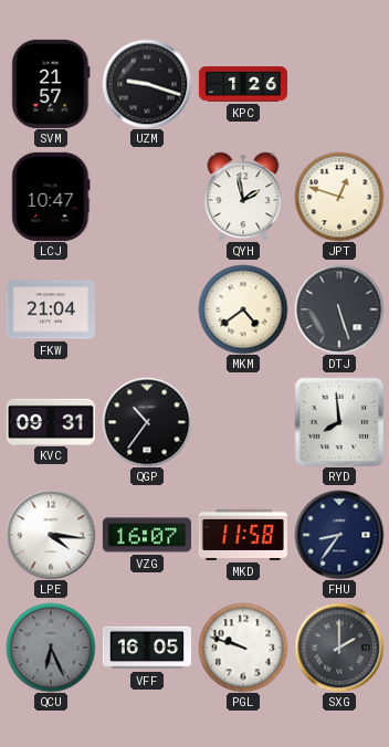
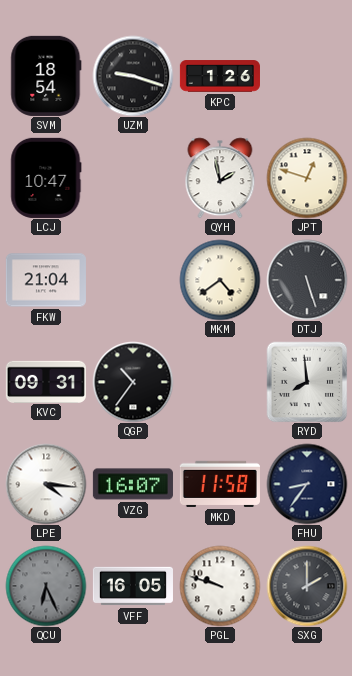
SVM: 21:57 -> 18:54
